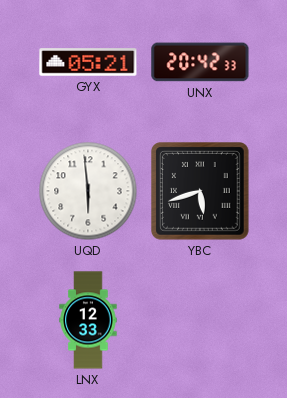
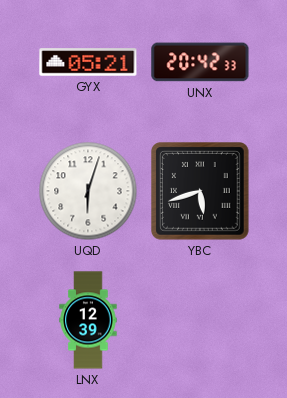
UQD: 5:59 -> 6:03
LNX: 12:33 -> 12:39
